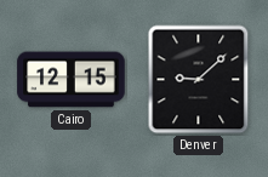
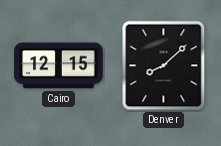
Denver: 9:08 -> 8:08
